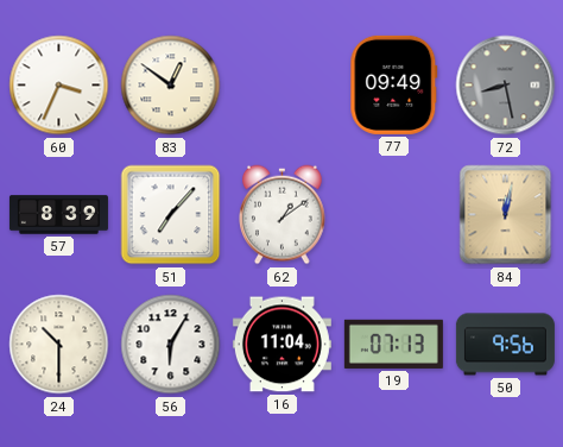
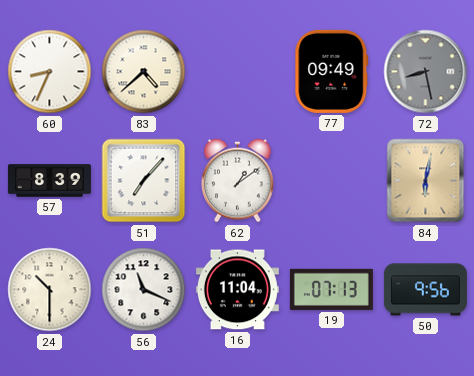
60: 3:34 -> 8:34
83: 12:51 -> 4:38
84: 12:02 -> 6:02
56: 6:05 -> 11:19
